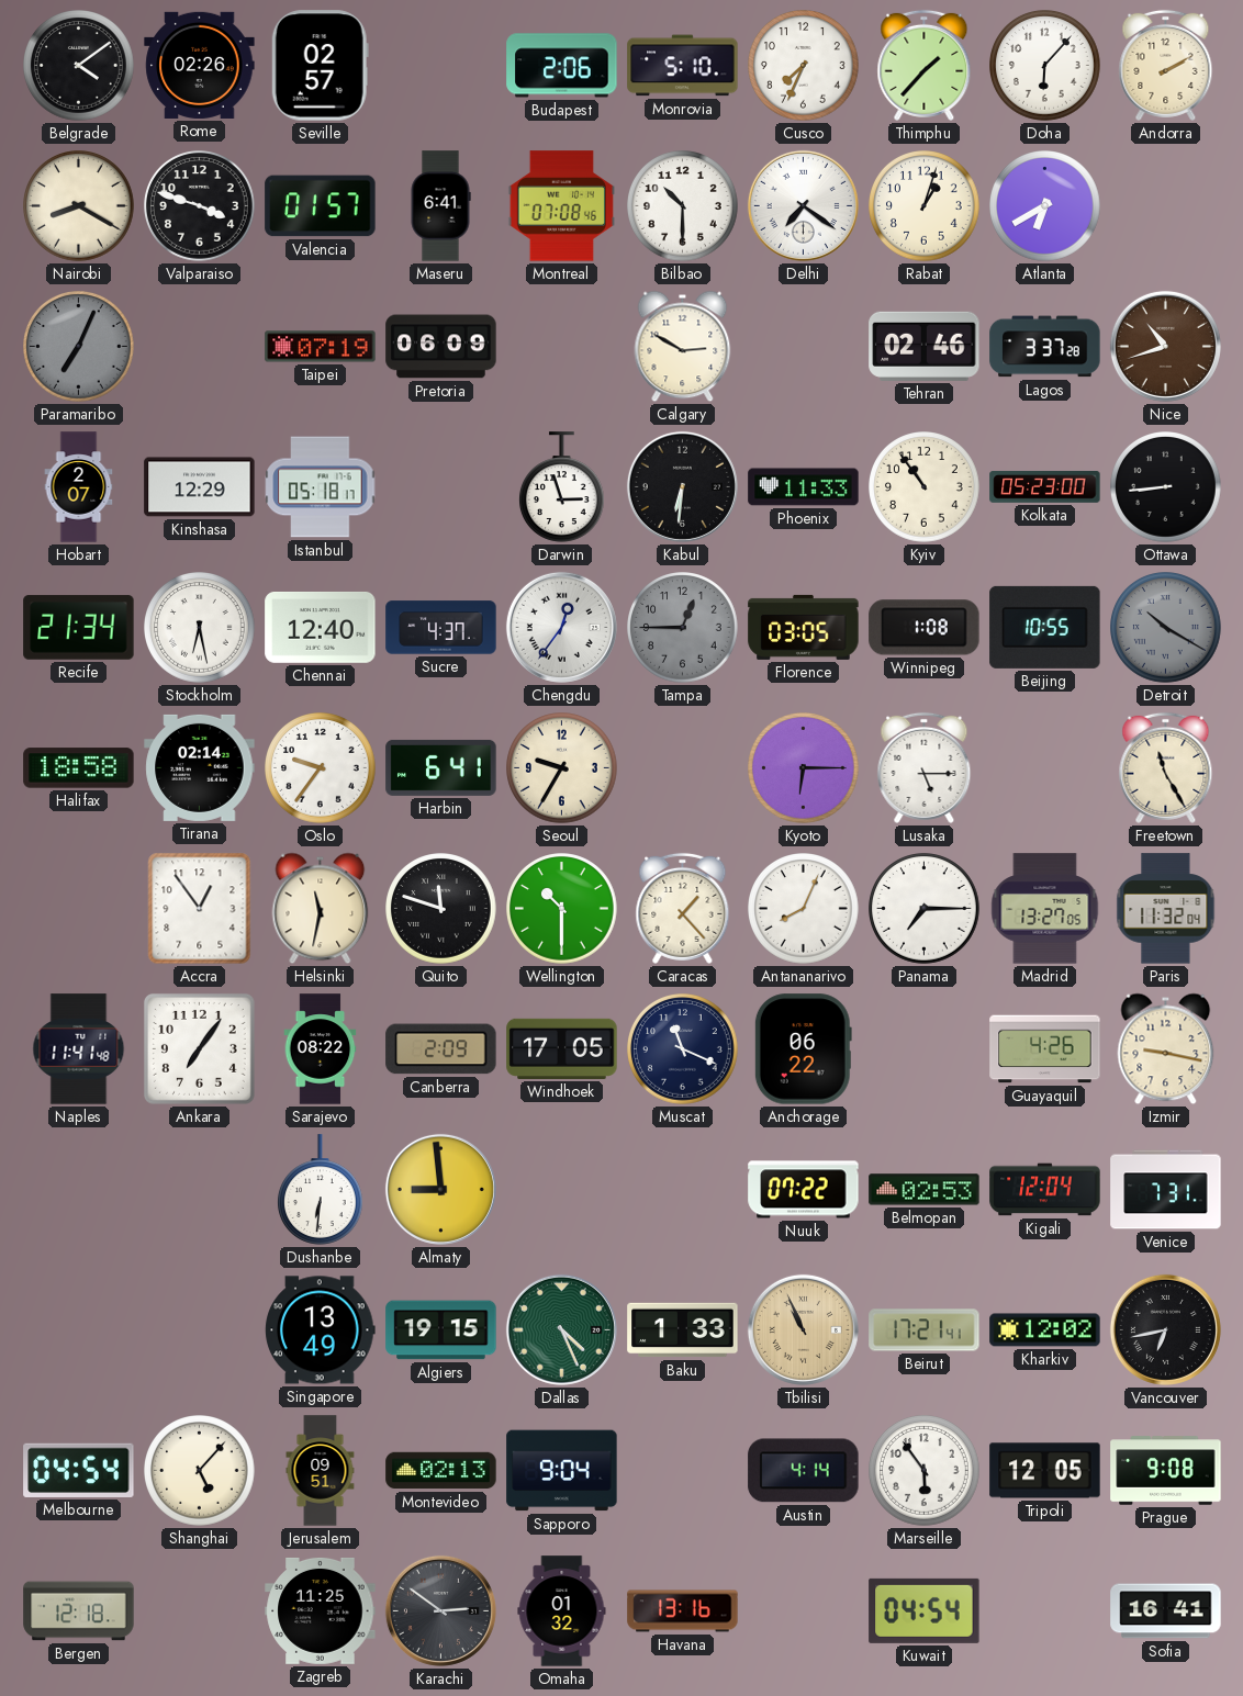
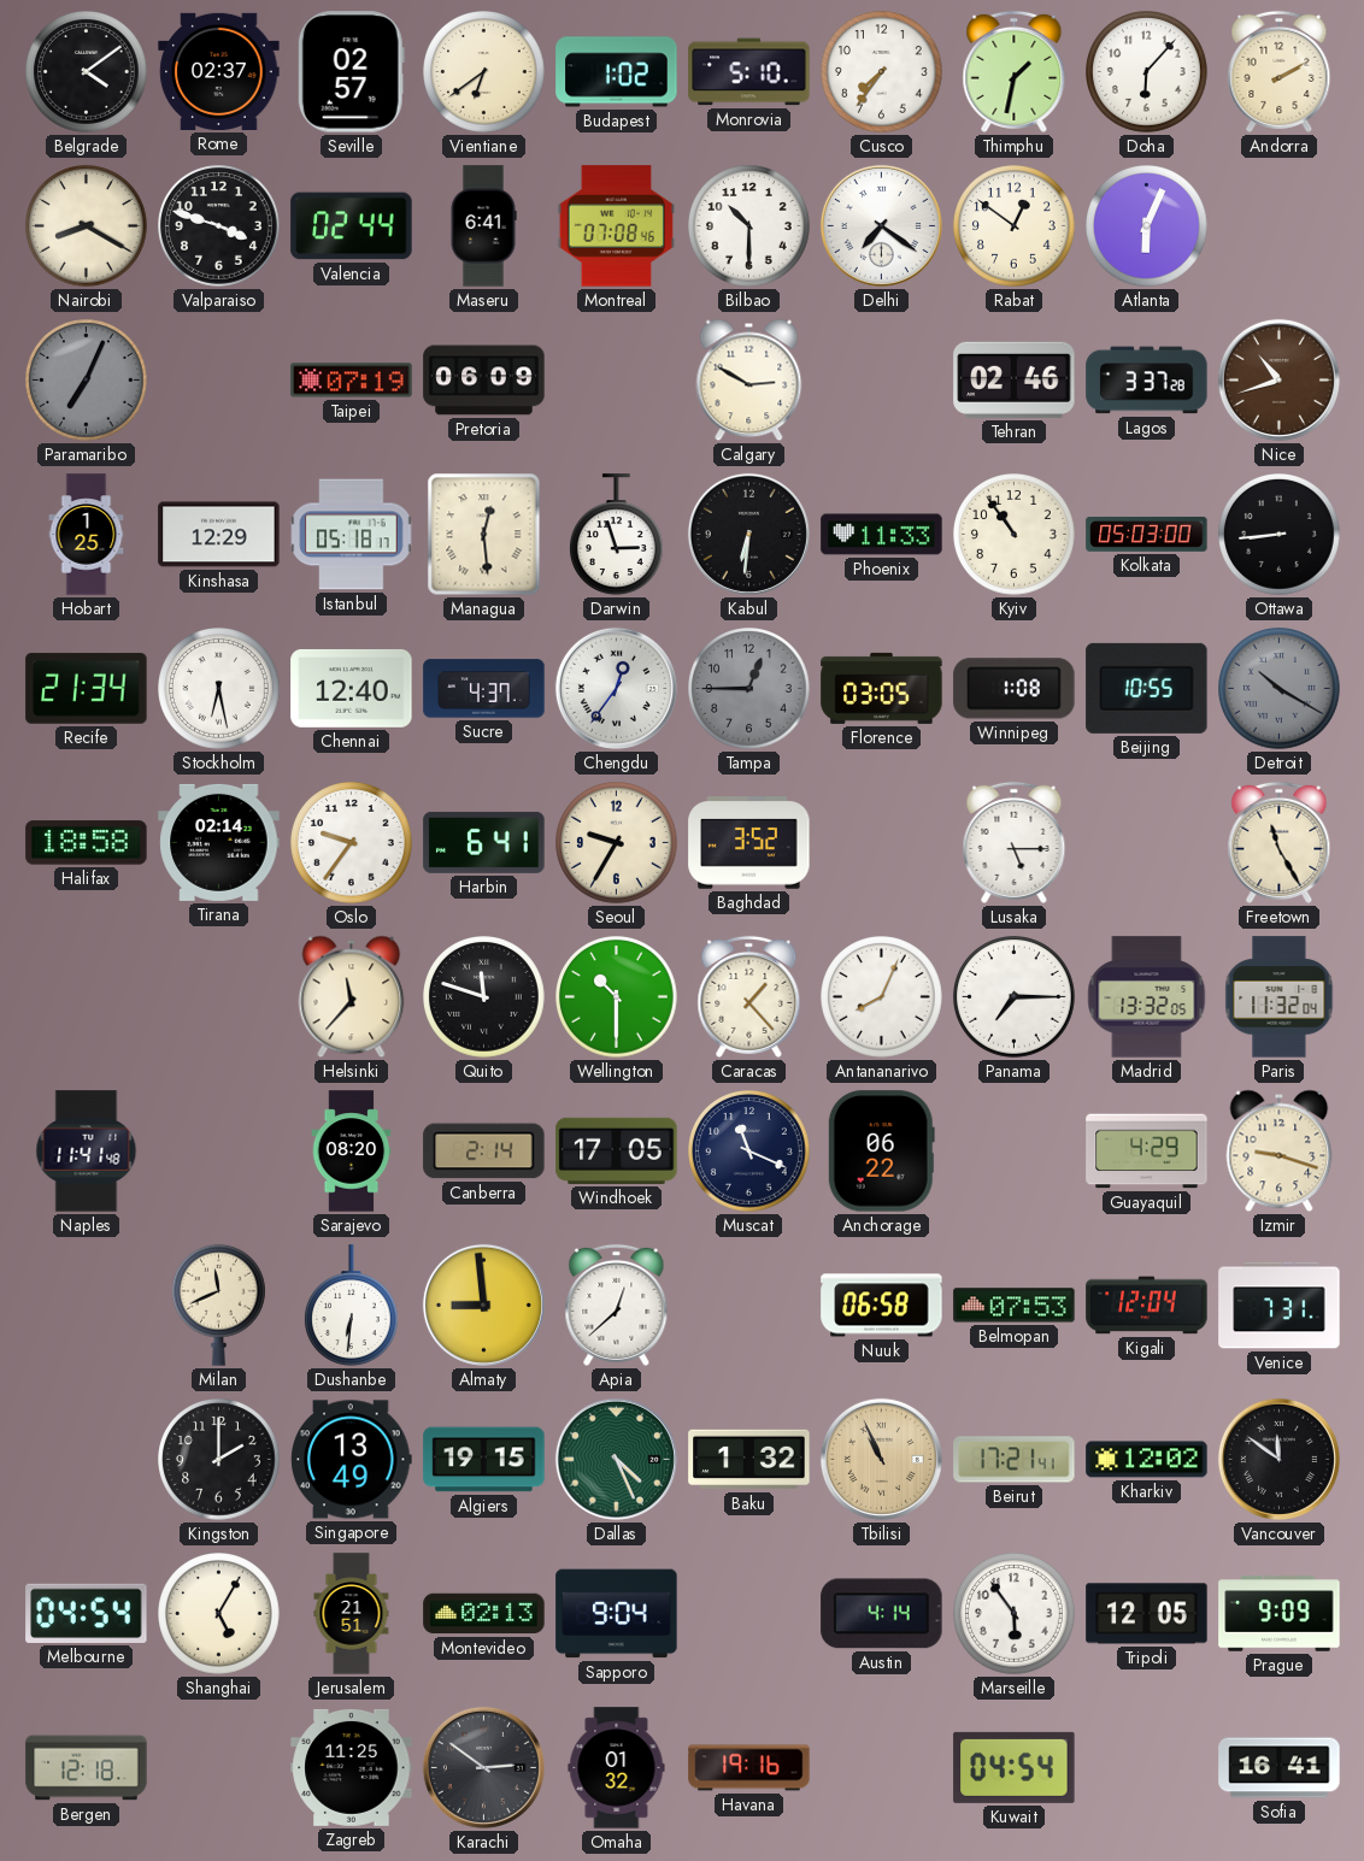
Rome: 02:26 -> 02:37
Vientiane: none -> 6:39
Budapest: 2:06 -> 1:02
Cusco: 7:34 -> 7:36
Thimphu: 1:37 -> 1:32
Valencia: 01:57 -> 02:44
Rabat: 1:03 -> 12:51
Atlanta: 6:40 -> 6:04
Hobart: 2:07 -> 1:25
Managua: none -> 12:29
Kolkata: 05:23 -> 05:03
Baghdad: none -> 3:52
Kyoto: 6:15 -> none
Accra: 12:54 -> none
Helsinki: 11:32 -> 11:37
Madrid: 13:27 -> 13:32
Ankara: 7:06 -> none
Sarajevo: 08:22 -> 08:20
Canberra: 2:09 -> 2:14
Guayaquil: 4:26 -> 4:29
Izmir: 9:17 -> 9:18
Milan: none -> 11:41
Apia: none -> 12:38
Nuuk: 07:22 -> 06:58
Belmopan: 02:53 -> 07:53
Kingston: none -> 2:00
Baku: 1:33 -> 1:32
Vancouver: 6:43 -> 11:51
Shanghai: 5:07 -> 5:05
Jerusalem: 09:51 -> 21:51
Prague: 9:08 -> 9:09
Havana: 13:16 -> 19:16
